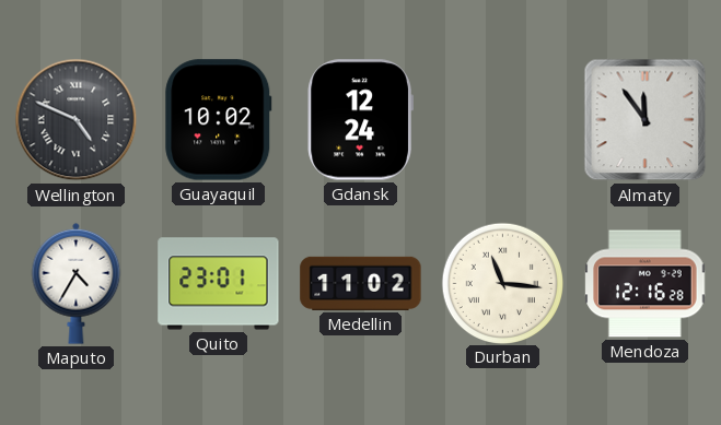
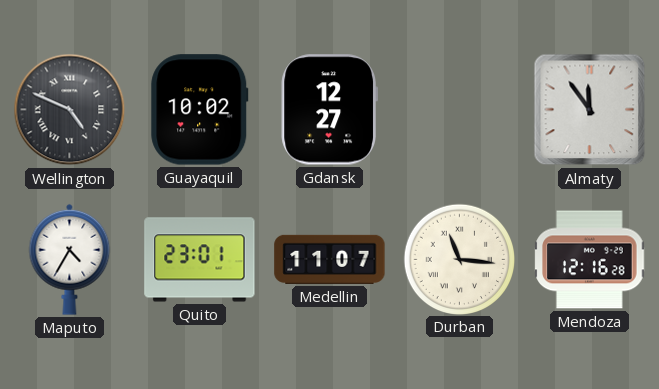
Gdansk: 12:24 -> 12:27
Medellin: 11:02 -> 11:07
